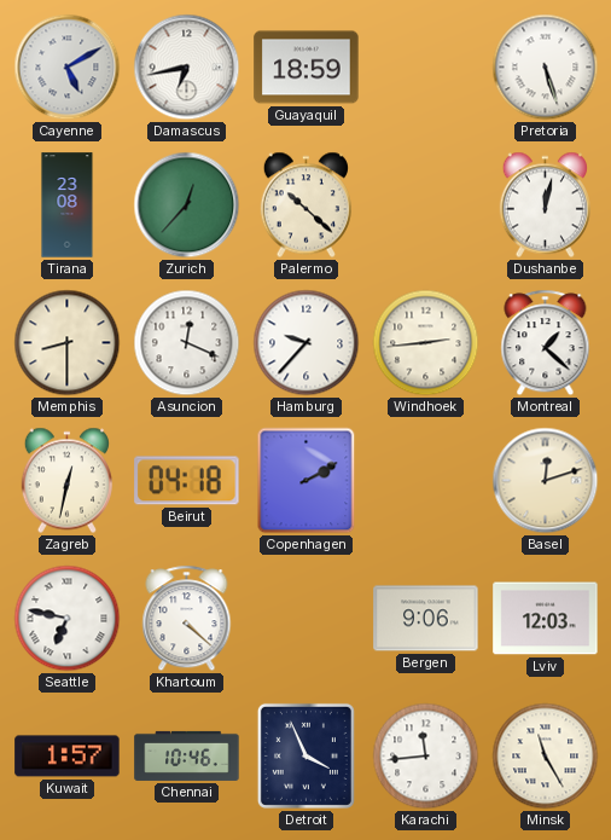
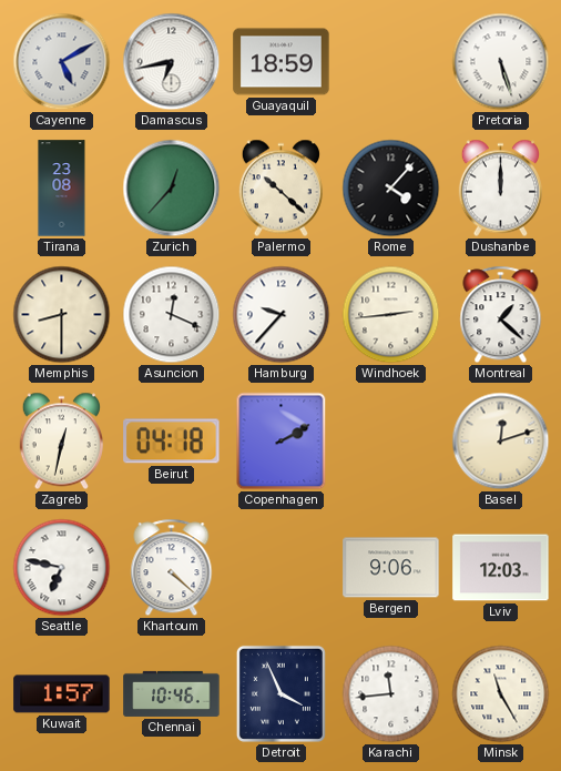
Rome: none -> 4:07
Dushanbe: 12:02 -> 12:00
